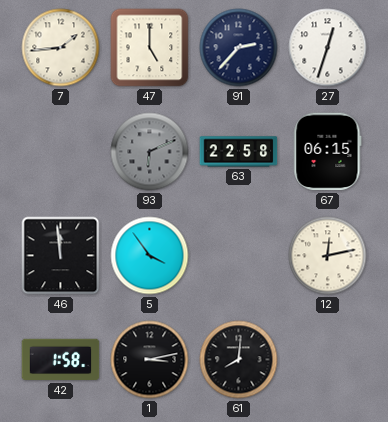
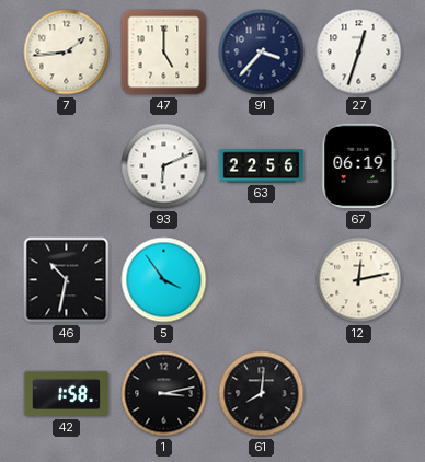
91: 2:37 -> 3:37
93 dial: grey -> white
63: 22:58 -> 22:56
67: 06:15 -> 06:19
46: 11:59 -> 10:32
